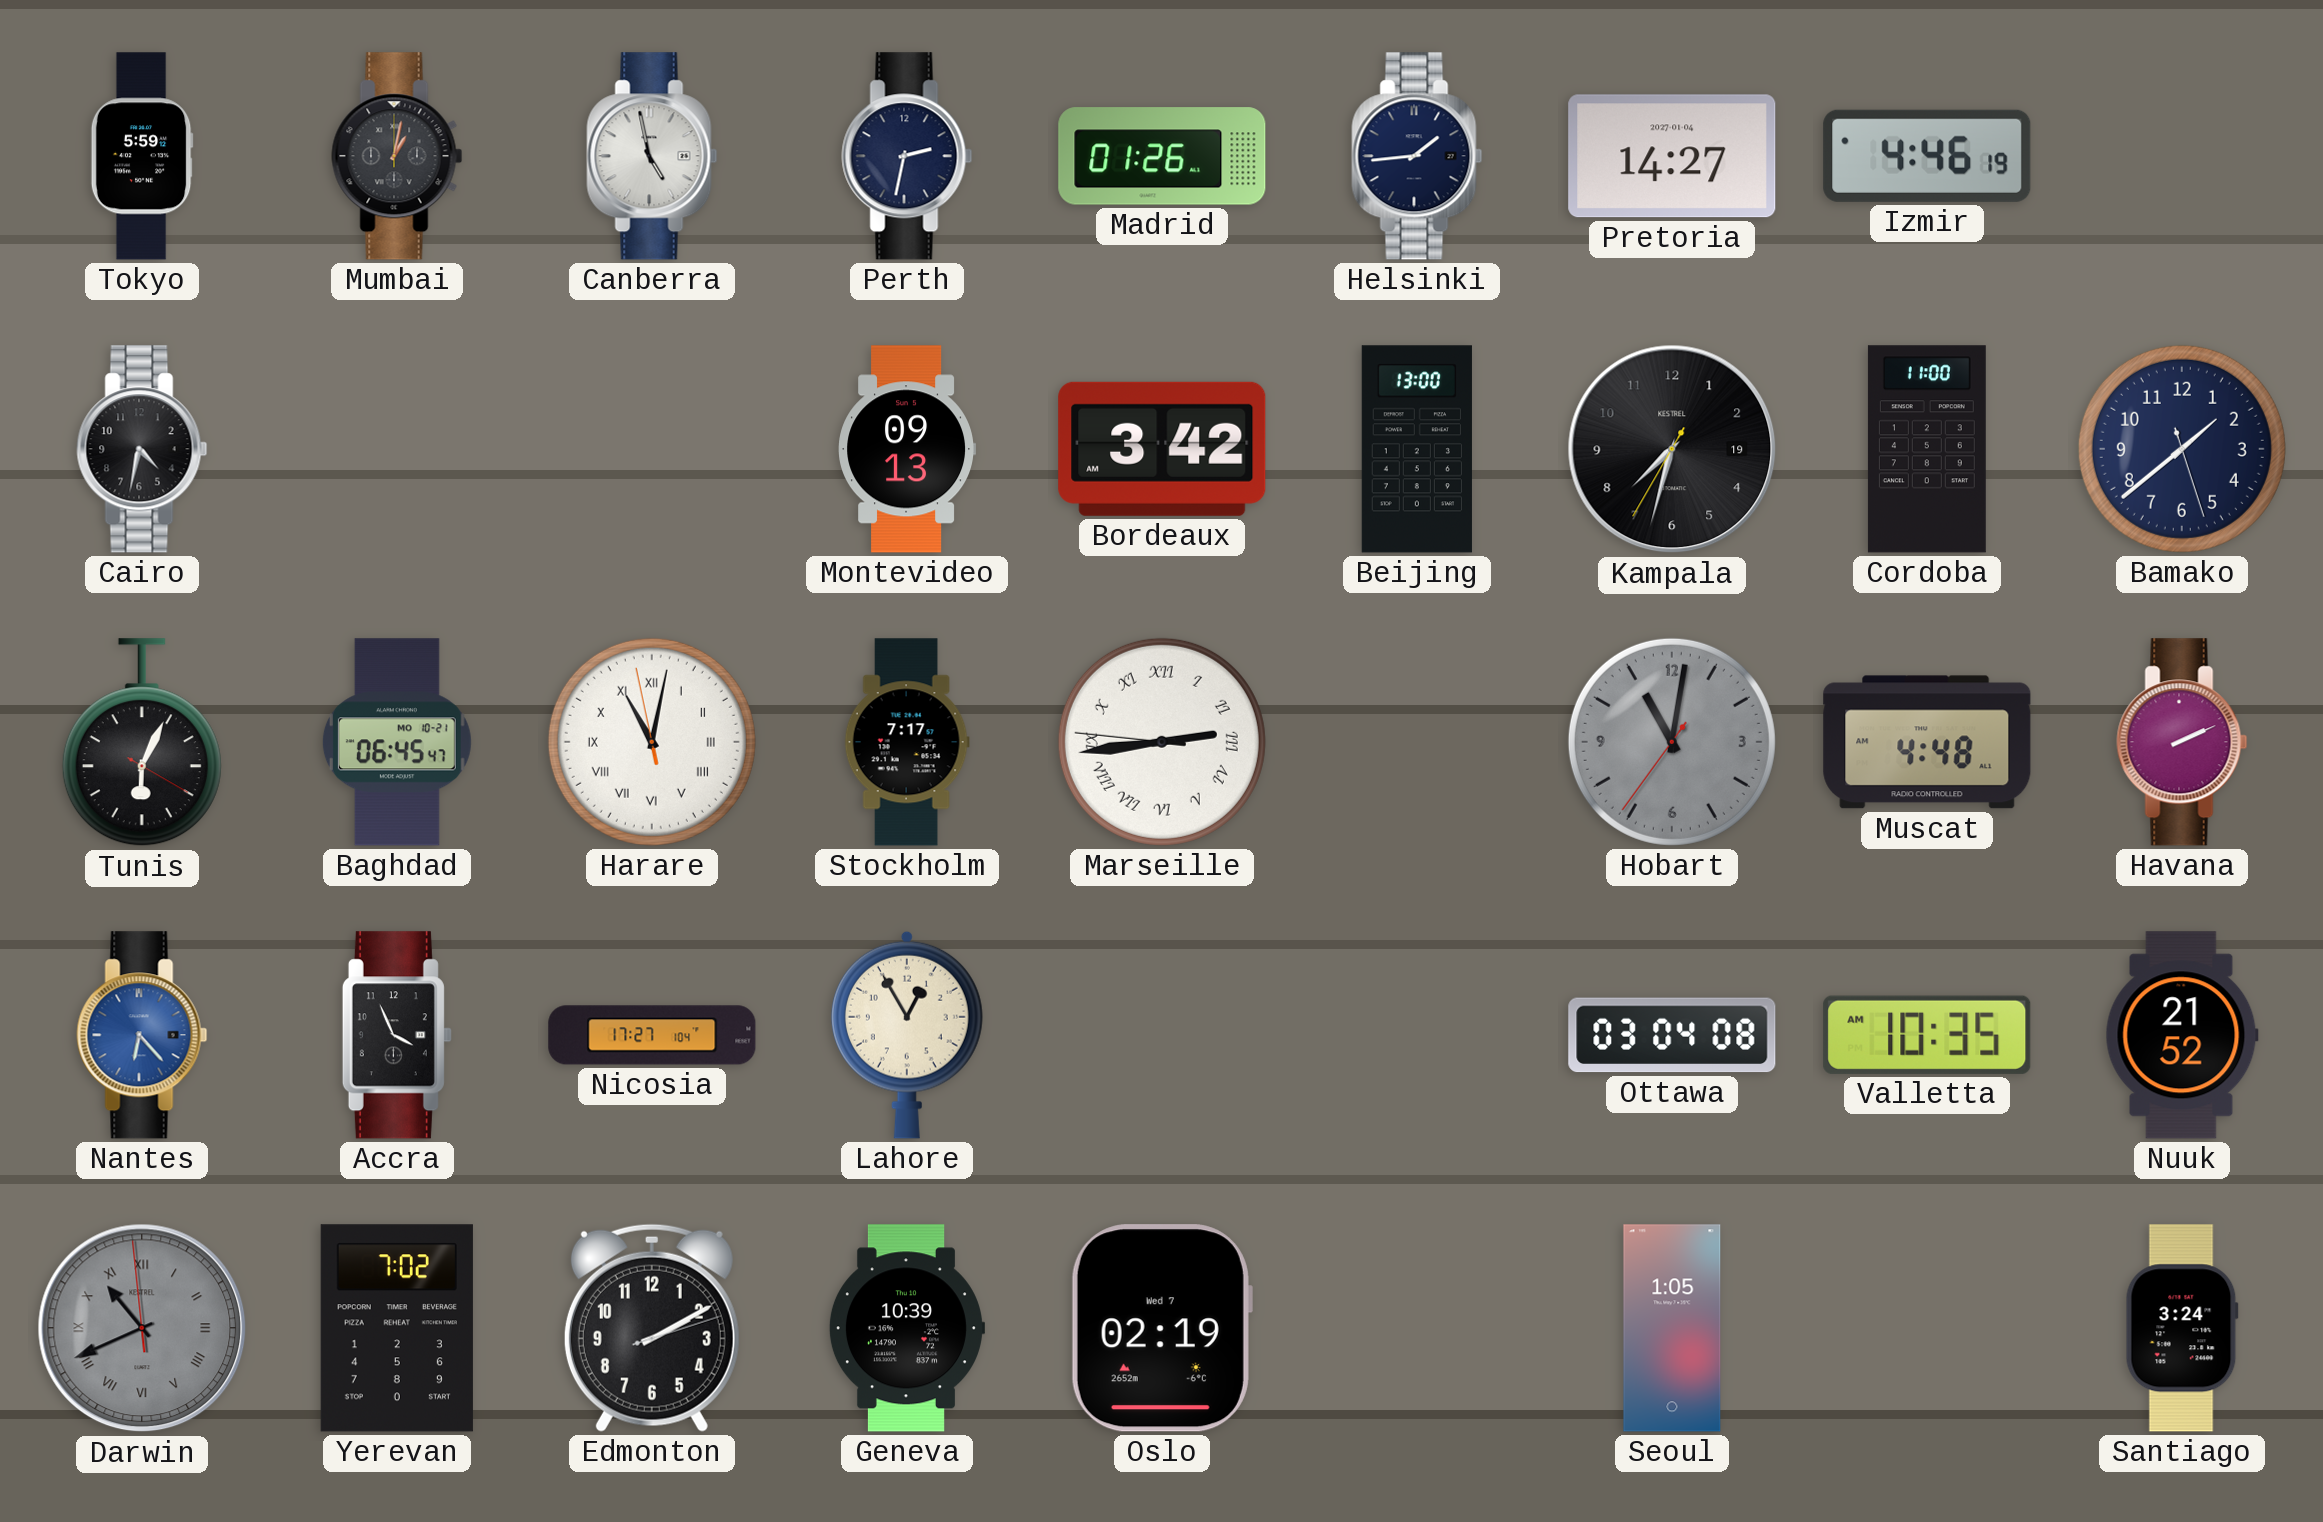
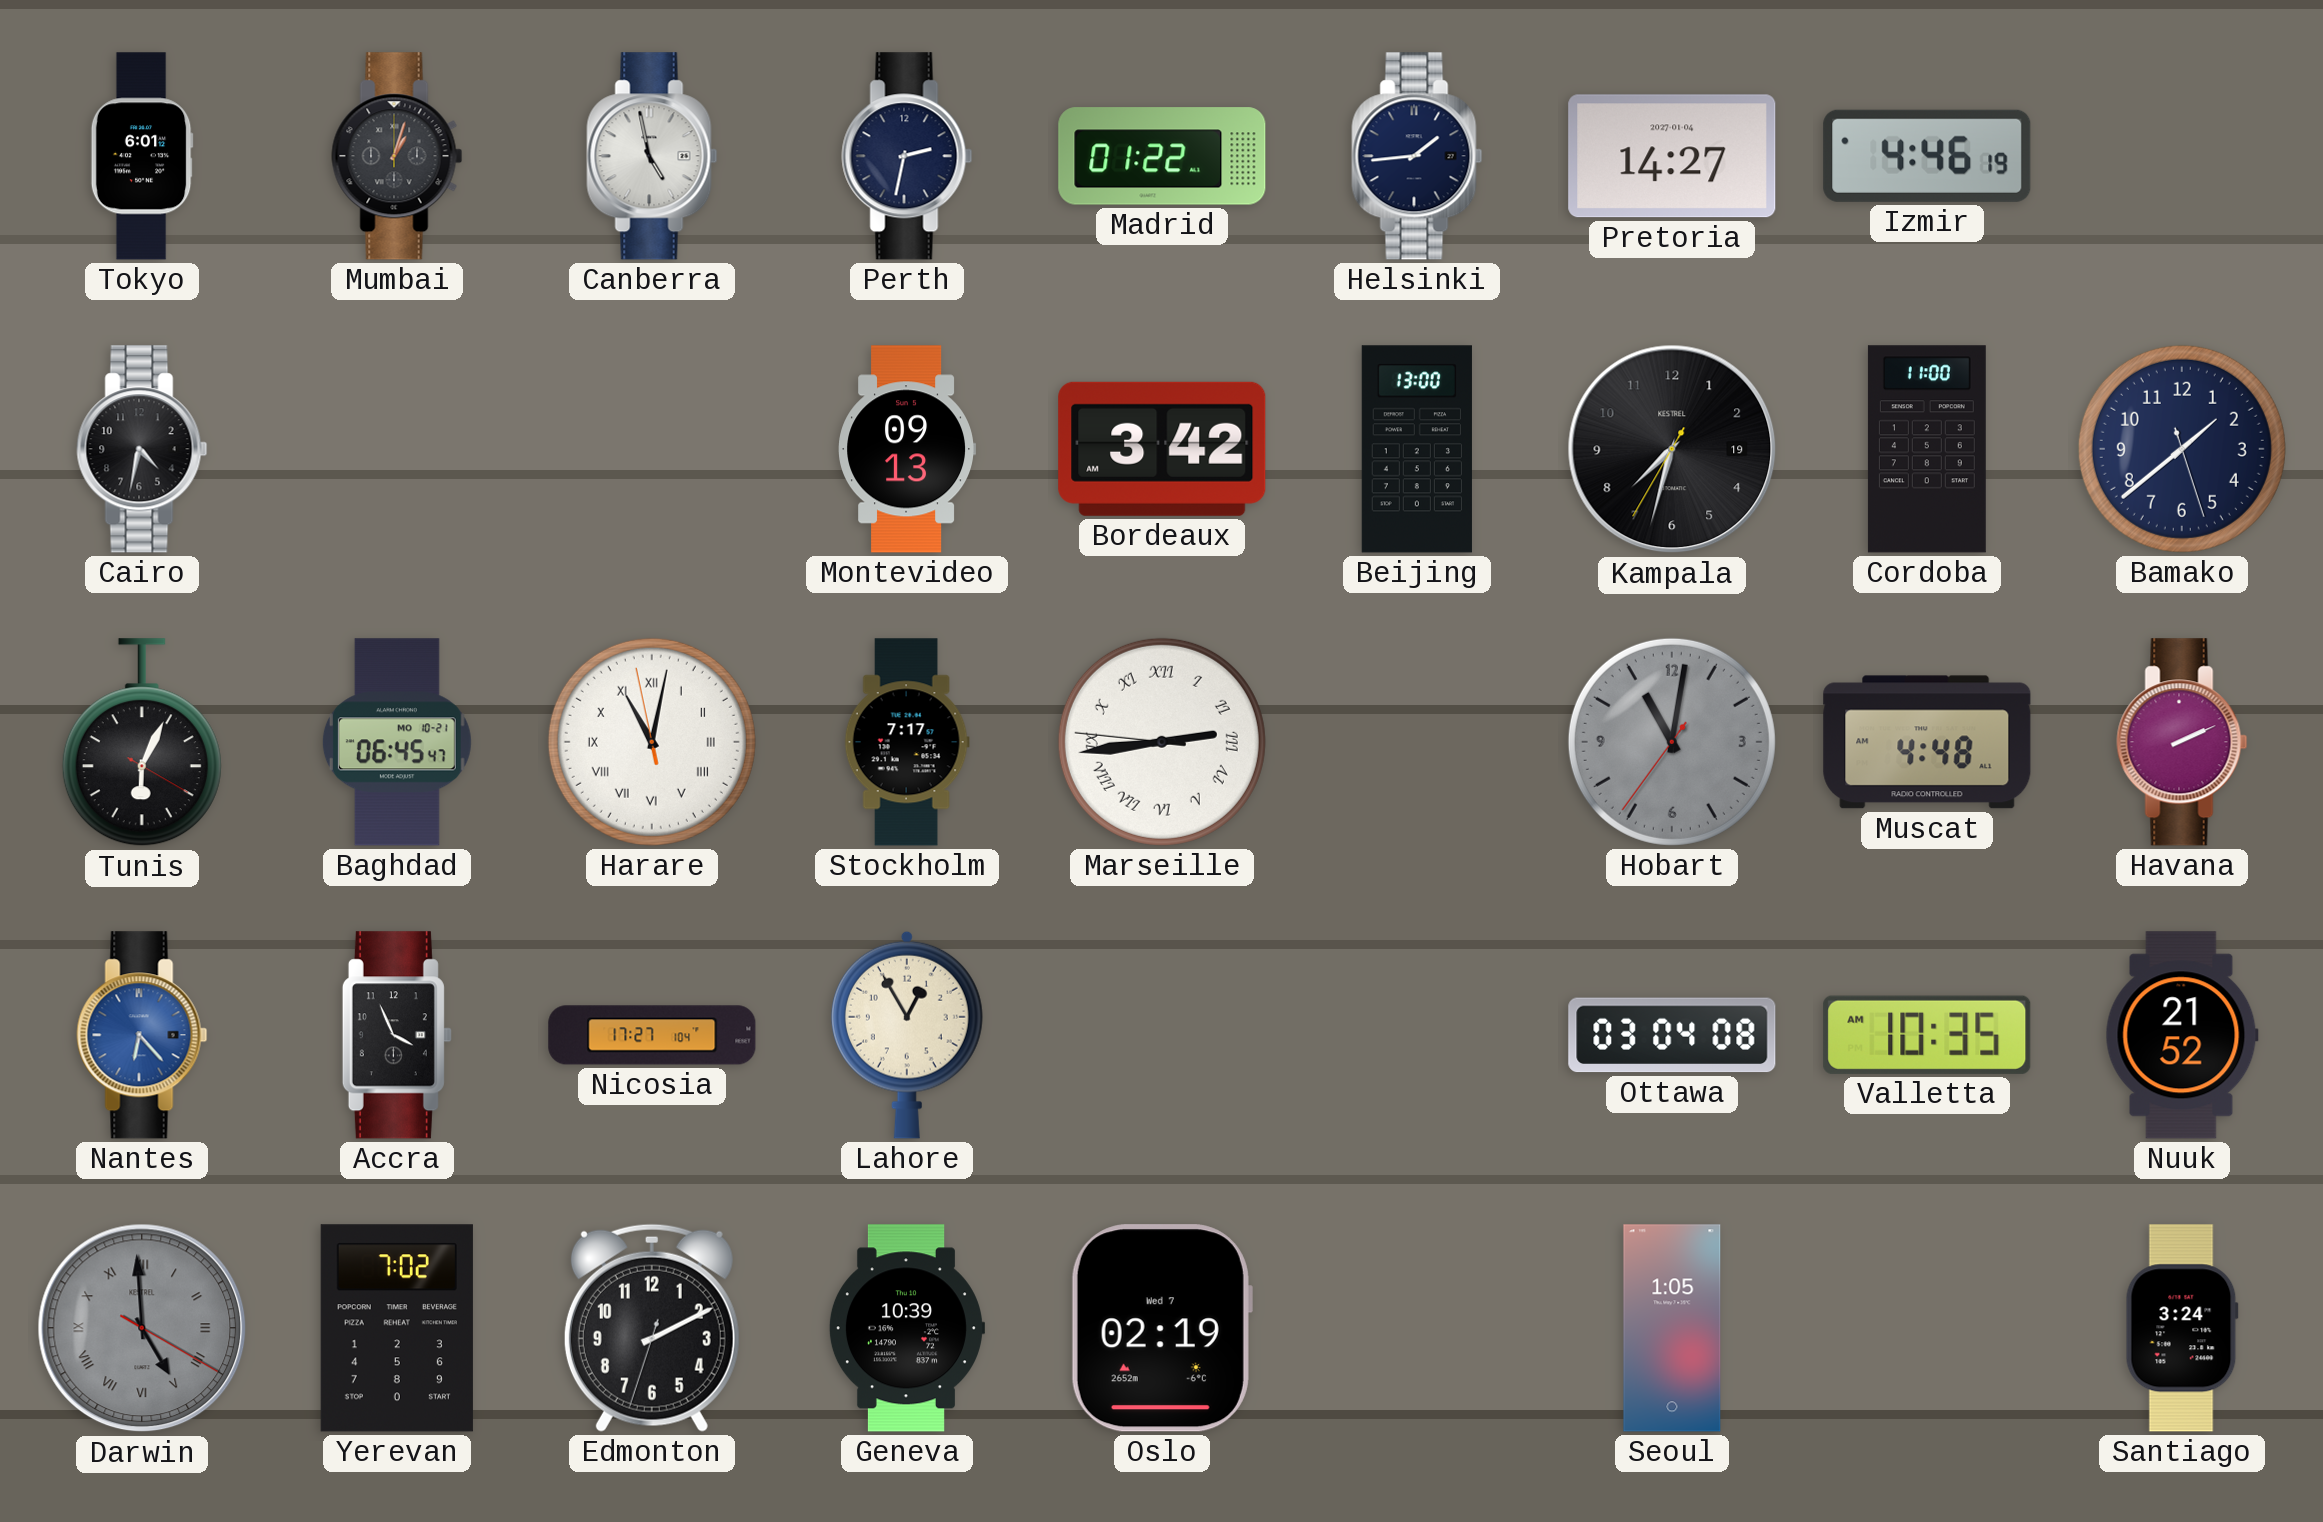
Tokyo: 5:59 -> 6:01
Mumbai: 1:02 -> 1:03
Madrid: 01:26 -> 01:22
Darwin: 10:40 -> 4:59
Edmonton: 2:10:12 -> 2:10:33
